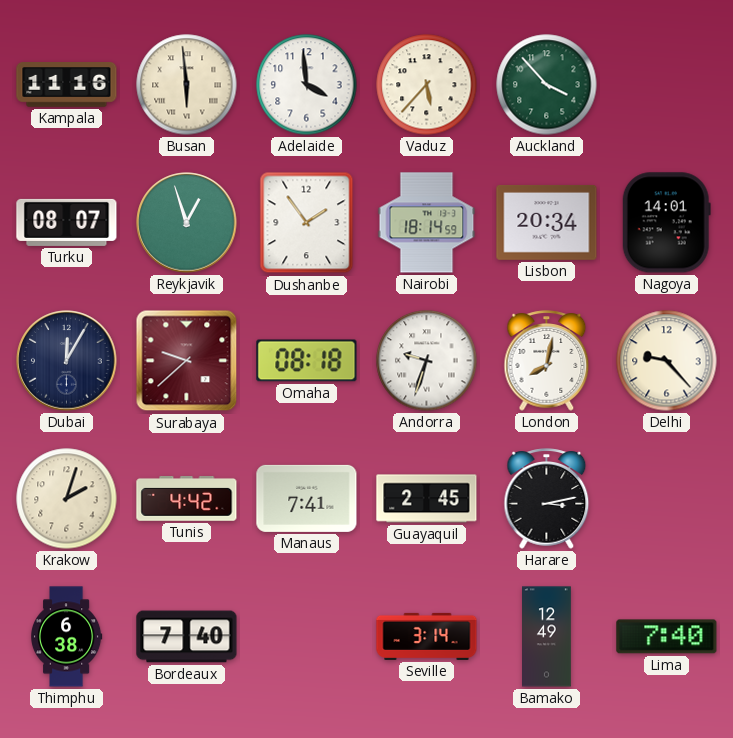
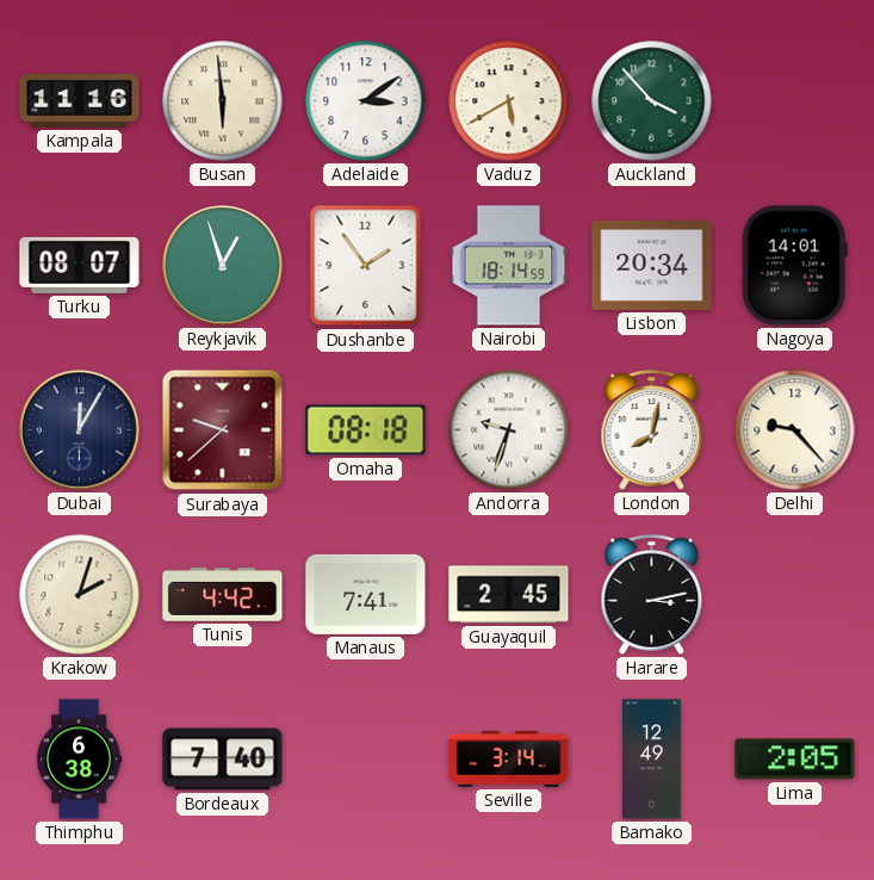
Adelaide: 3:59 -> 3:09
Vaduz: 5:37 -> 5:40
Lima: 7:40 -> 2:05
